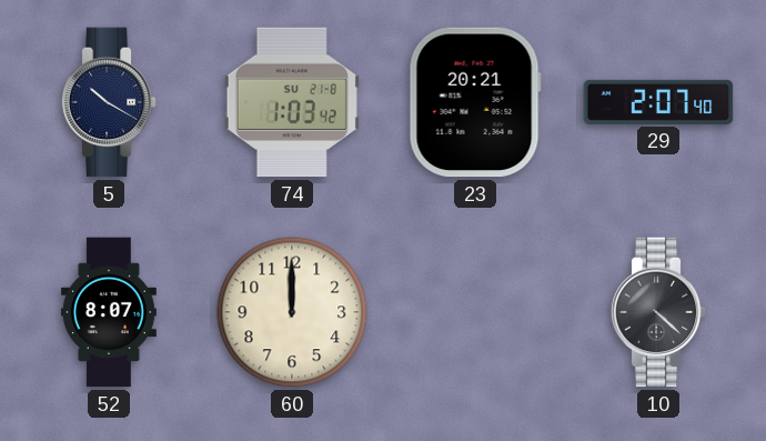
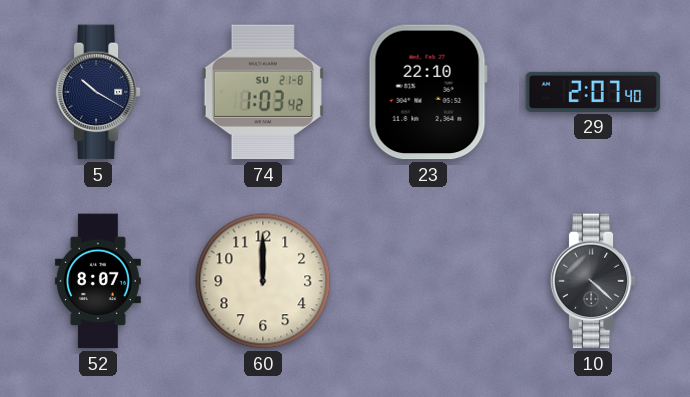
23: 20:21 -> 22:10
